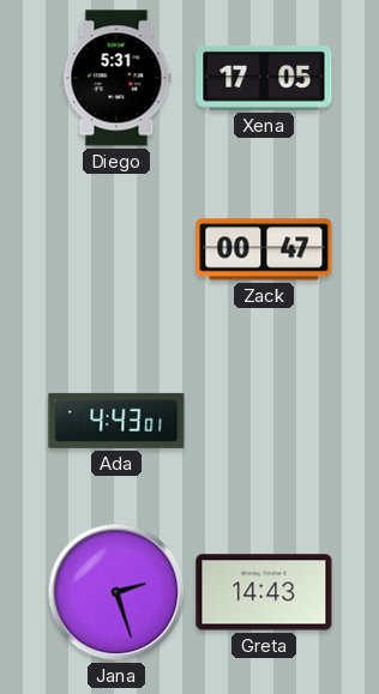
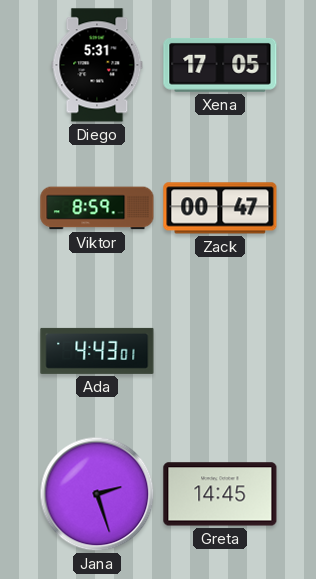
Viktor: none -> 8:59
Greta: 14:43 -> 14:45
